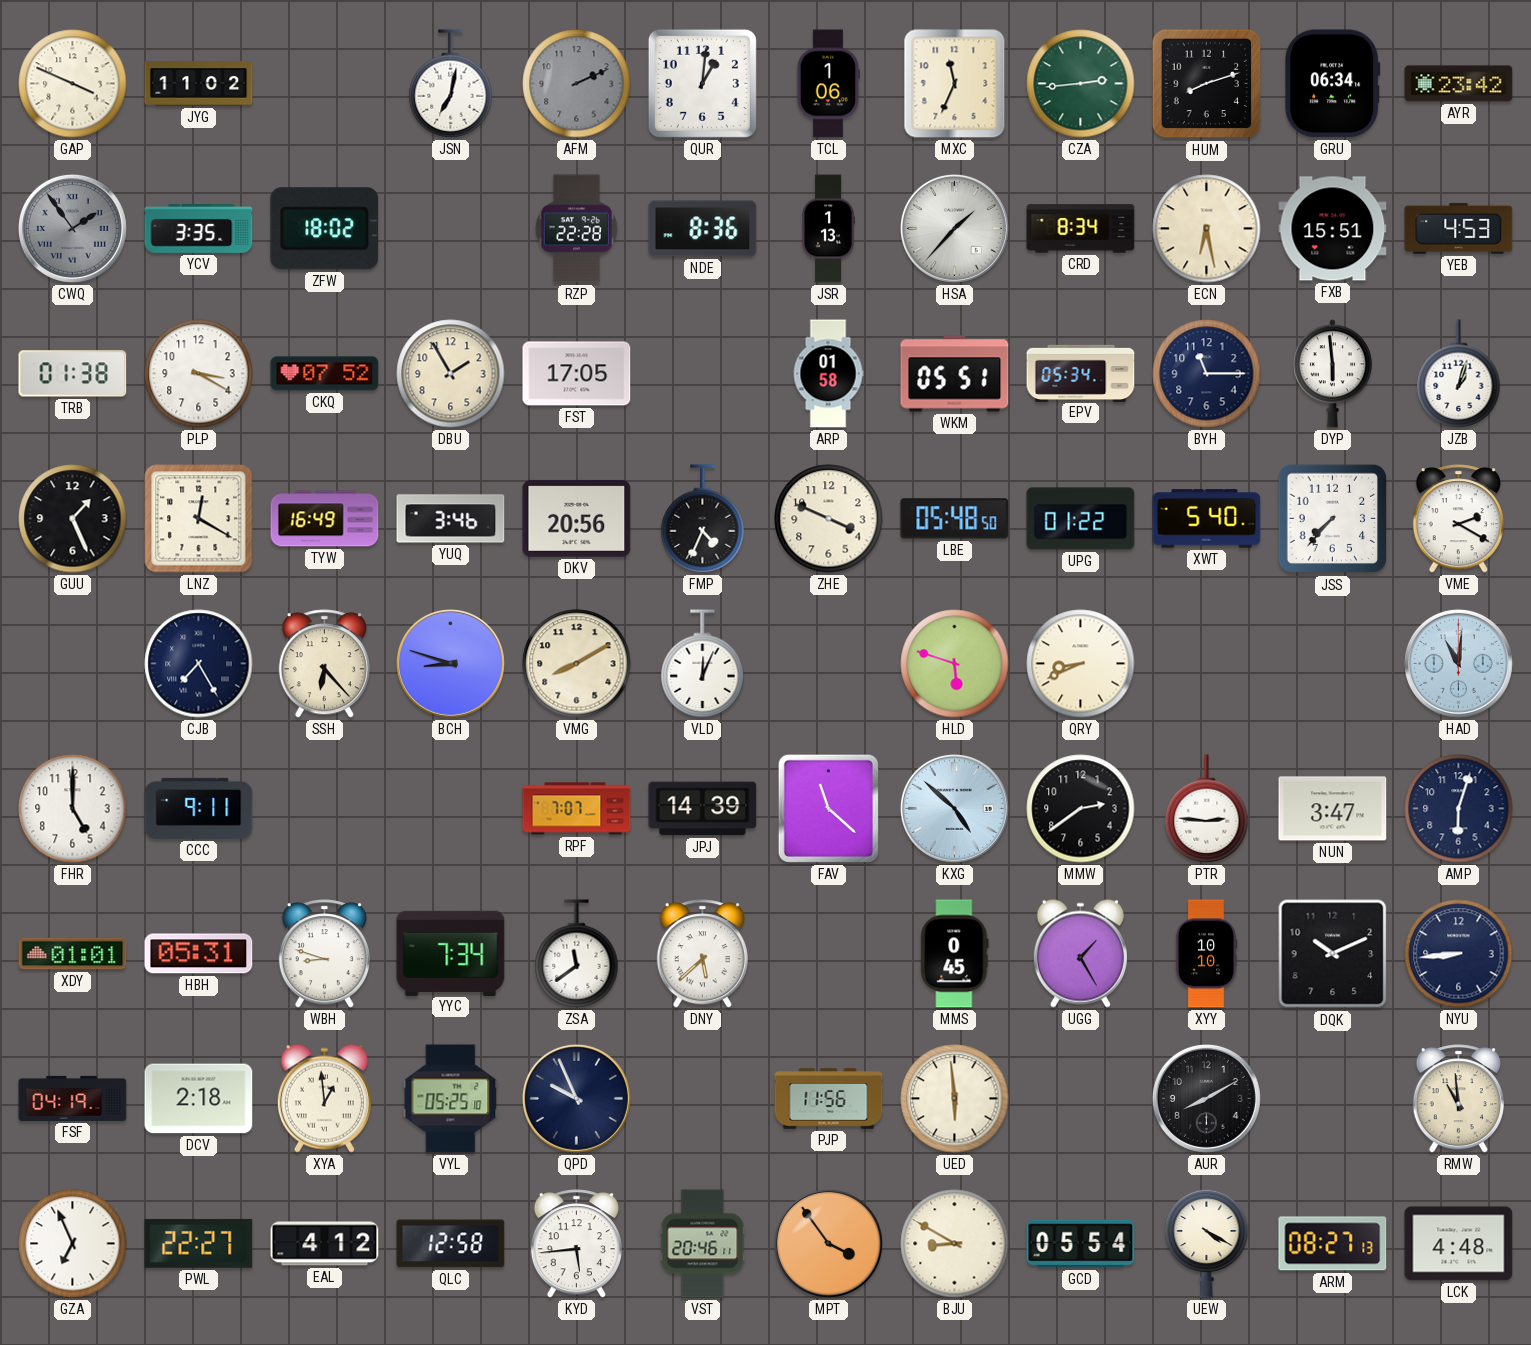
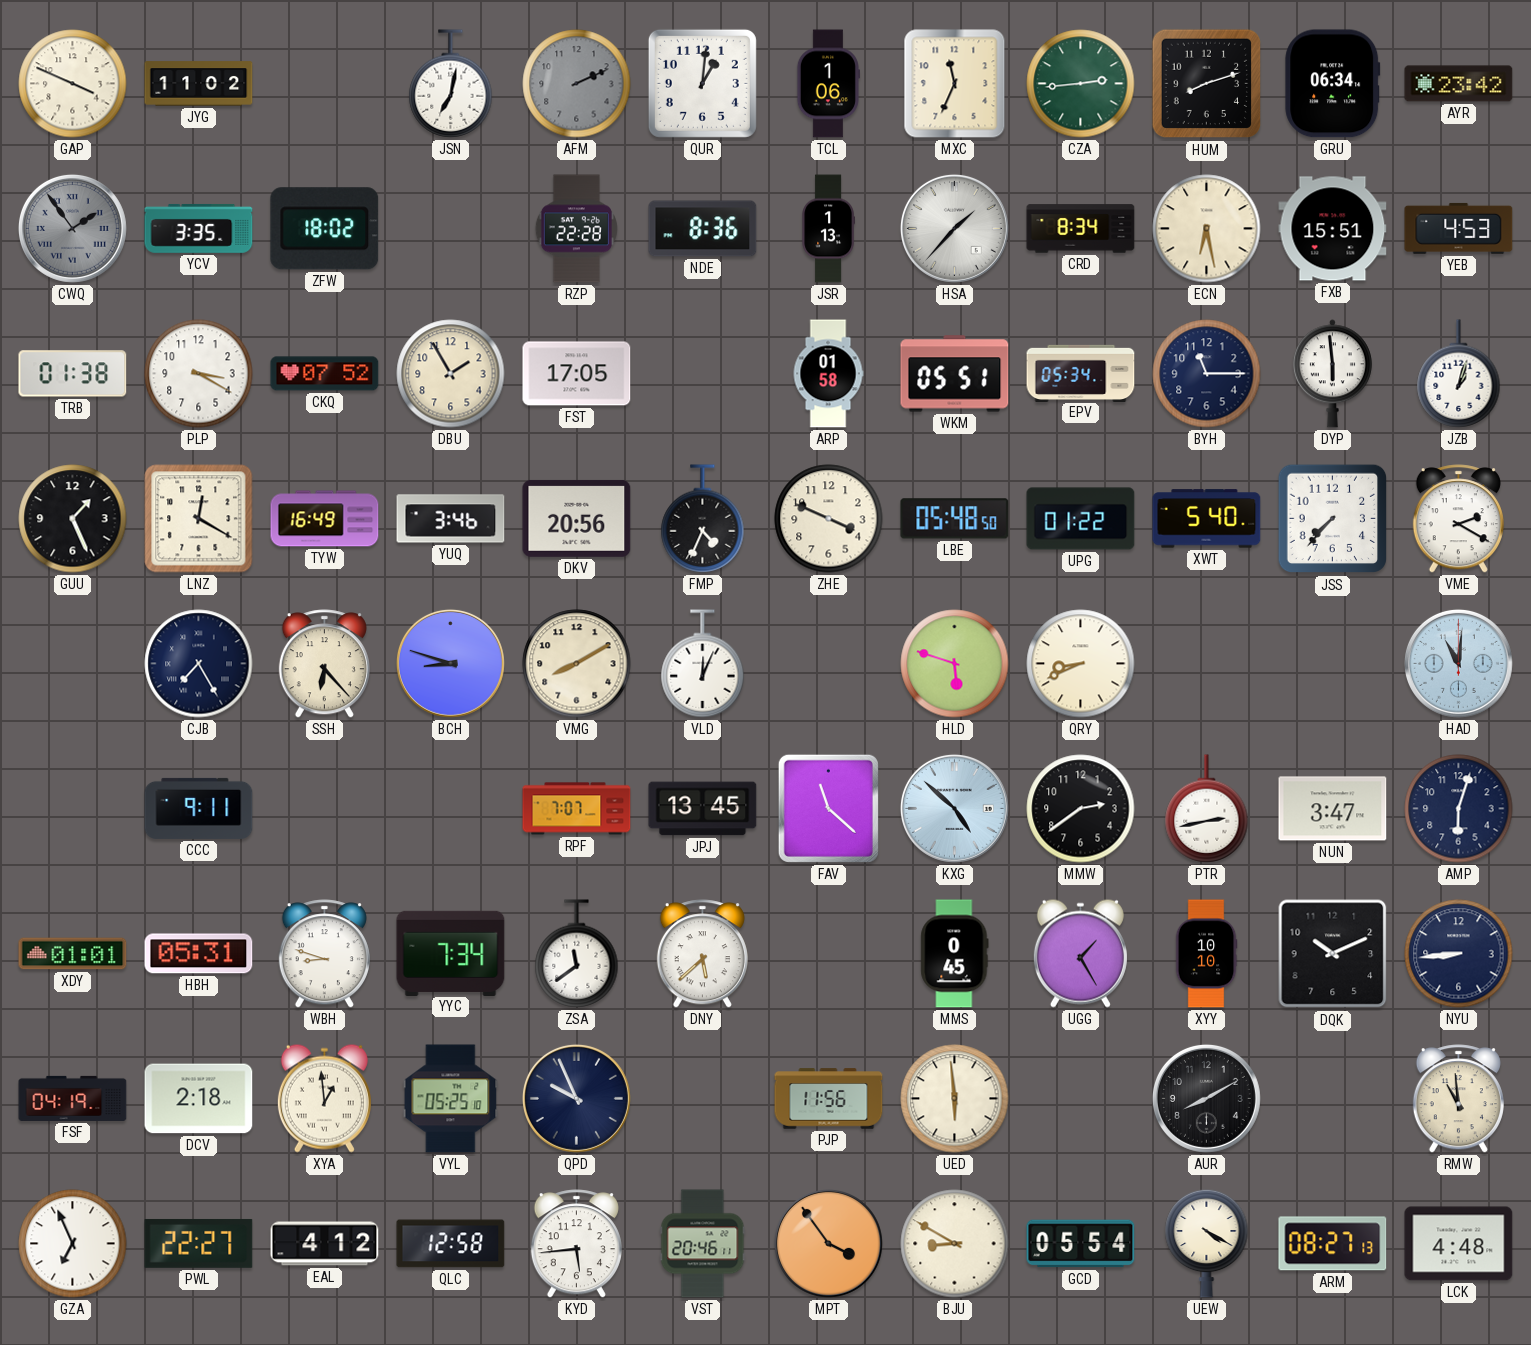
FHR: 5:00 -> none
JPJ: 14:39 -> 13:45
PTR: 2:46 -> 2:43
